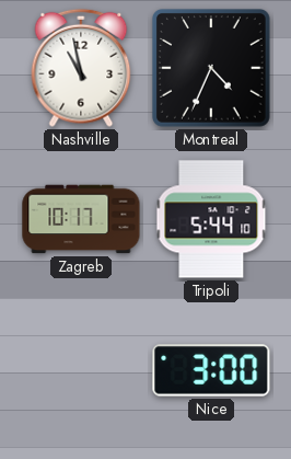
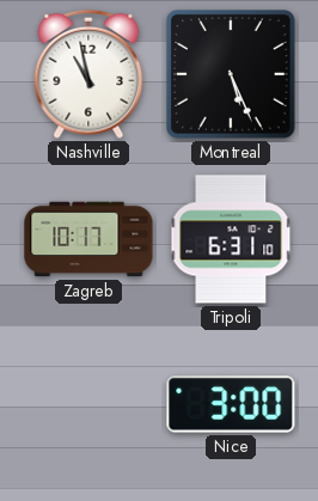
Montreal: 4:34 -> 5:26
Tripoli: 5:44 -> 6:31
